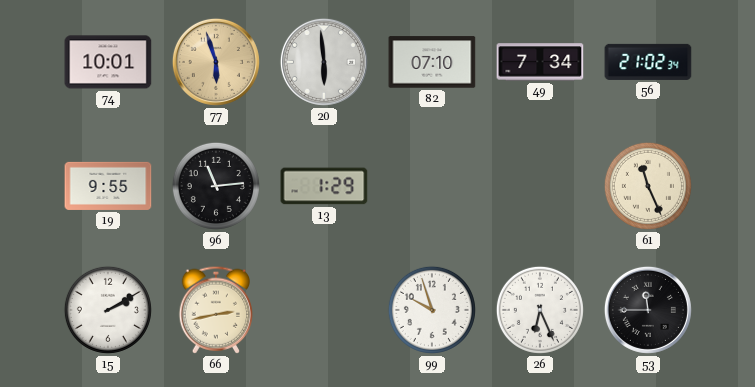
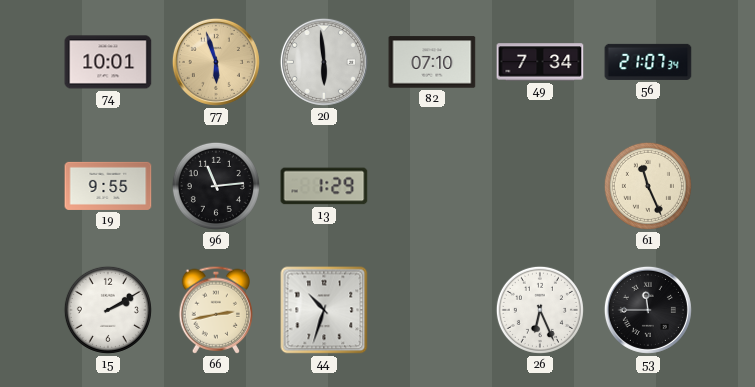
56: 21:02 -> 21:07
44: none -> 10:33
99: 9:57 -> none
